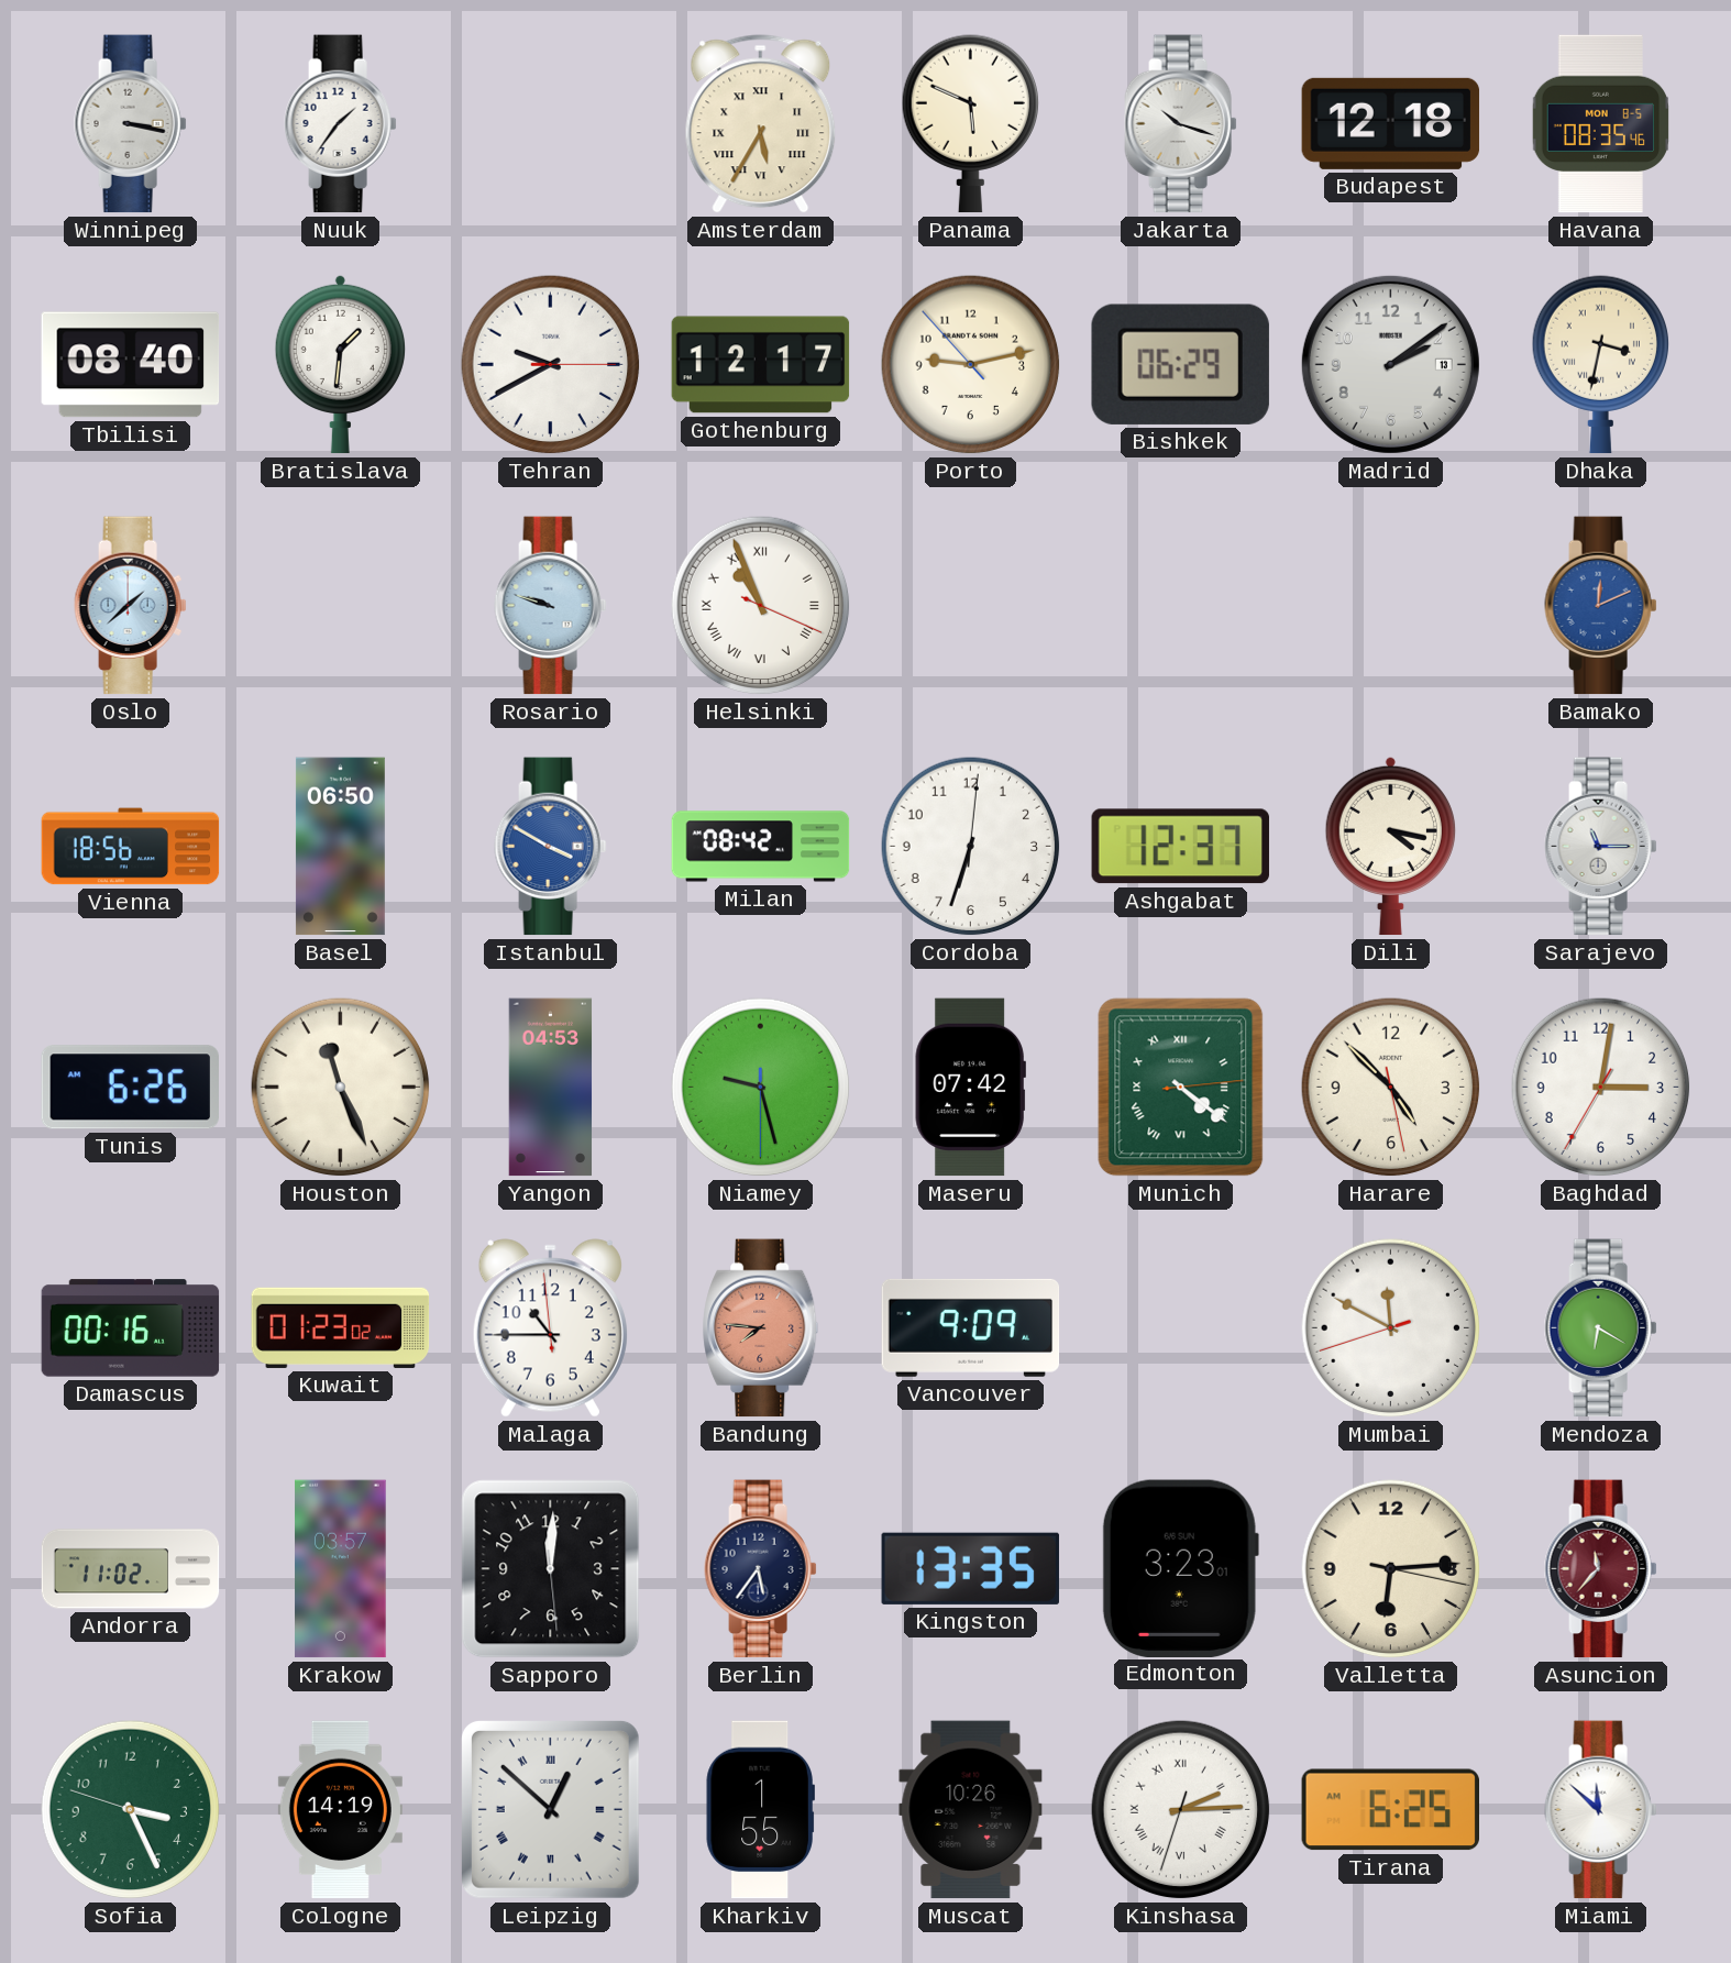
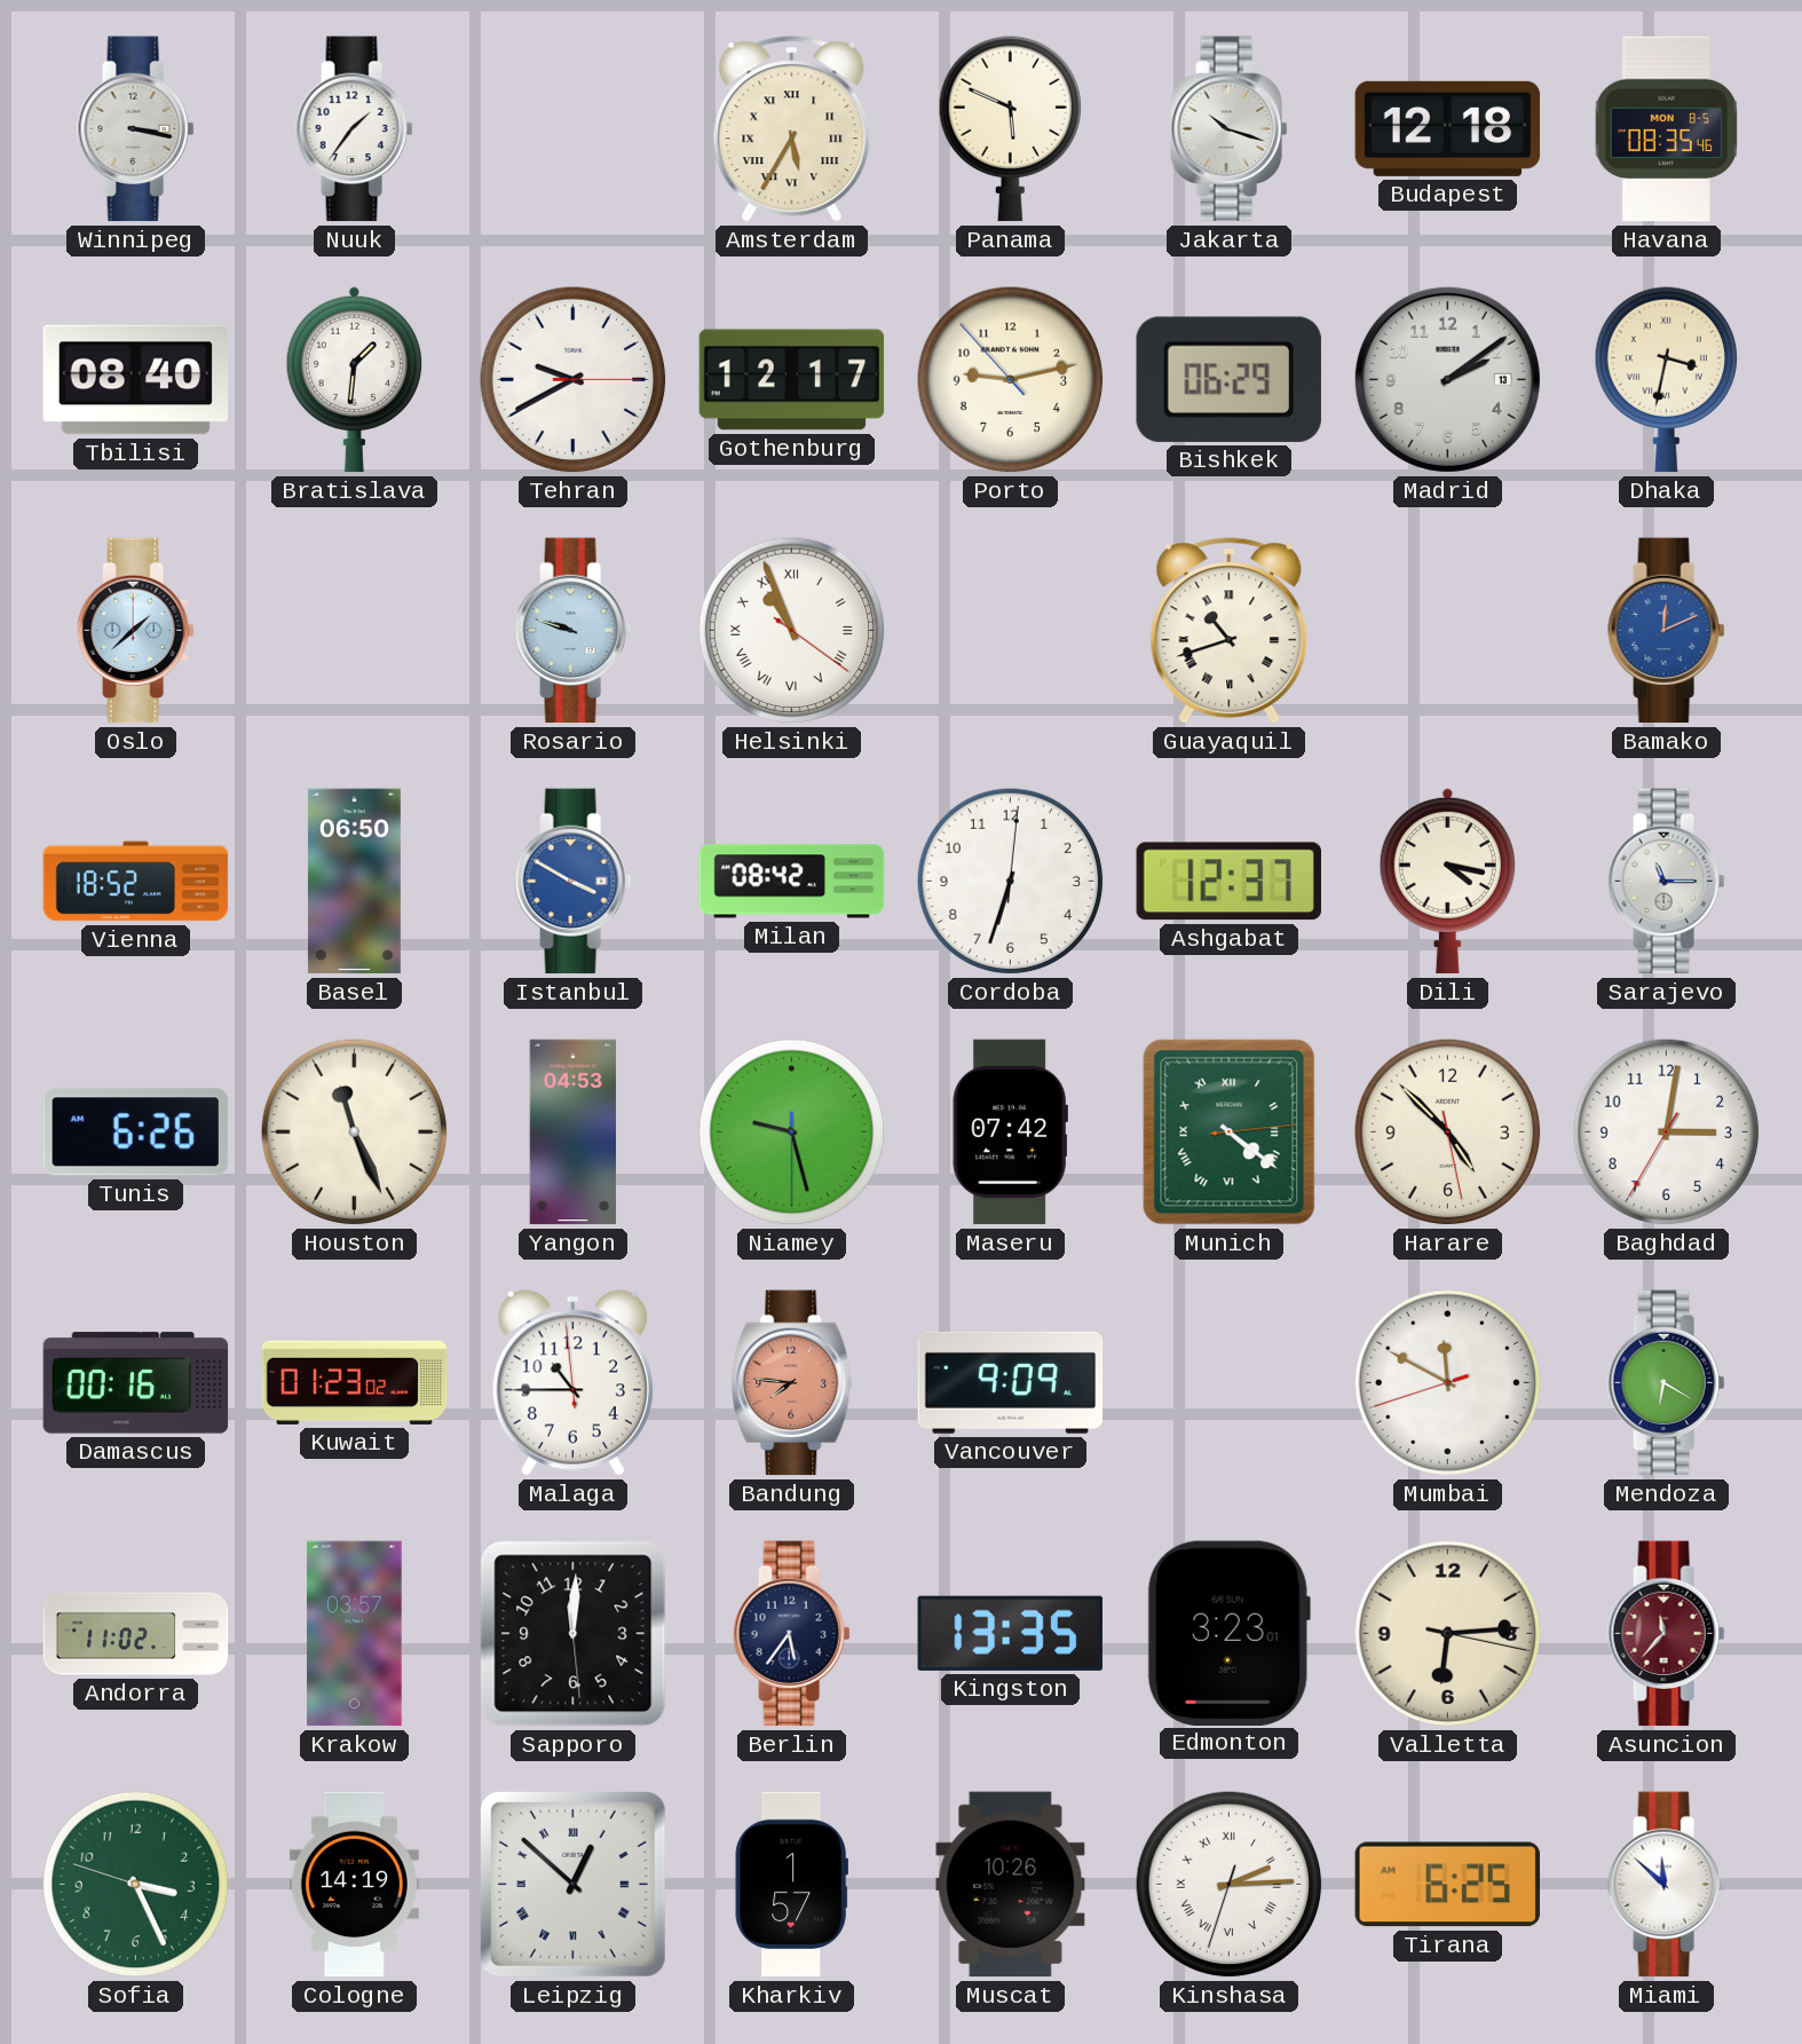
Helsinki: 10:56:19 -> 10:56:21
Guayaquil: none -> 10:42
Vienna: 18:56 -> 18:52
Kharkiv: 1:55 -> 1:57
